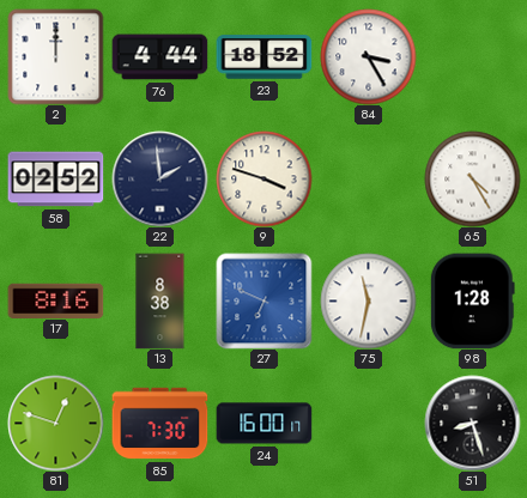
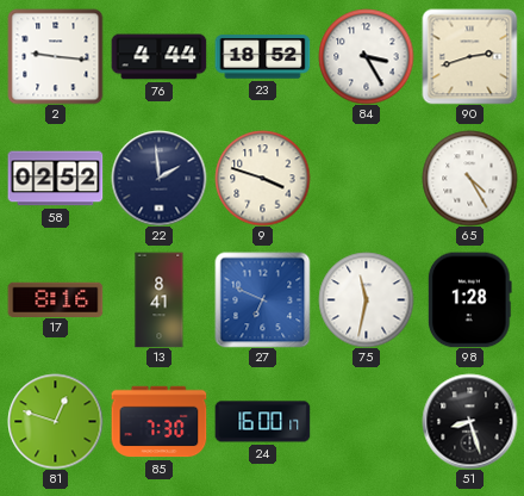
2: 12:00 -> 9:16
90: none -> 2:42
13: 8:38 -> 8:41
